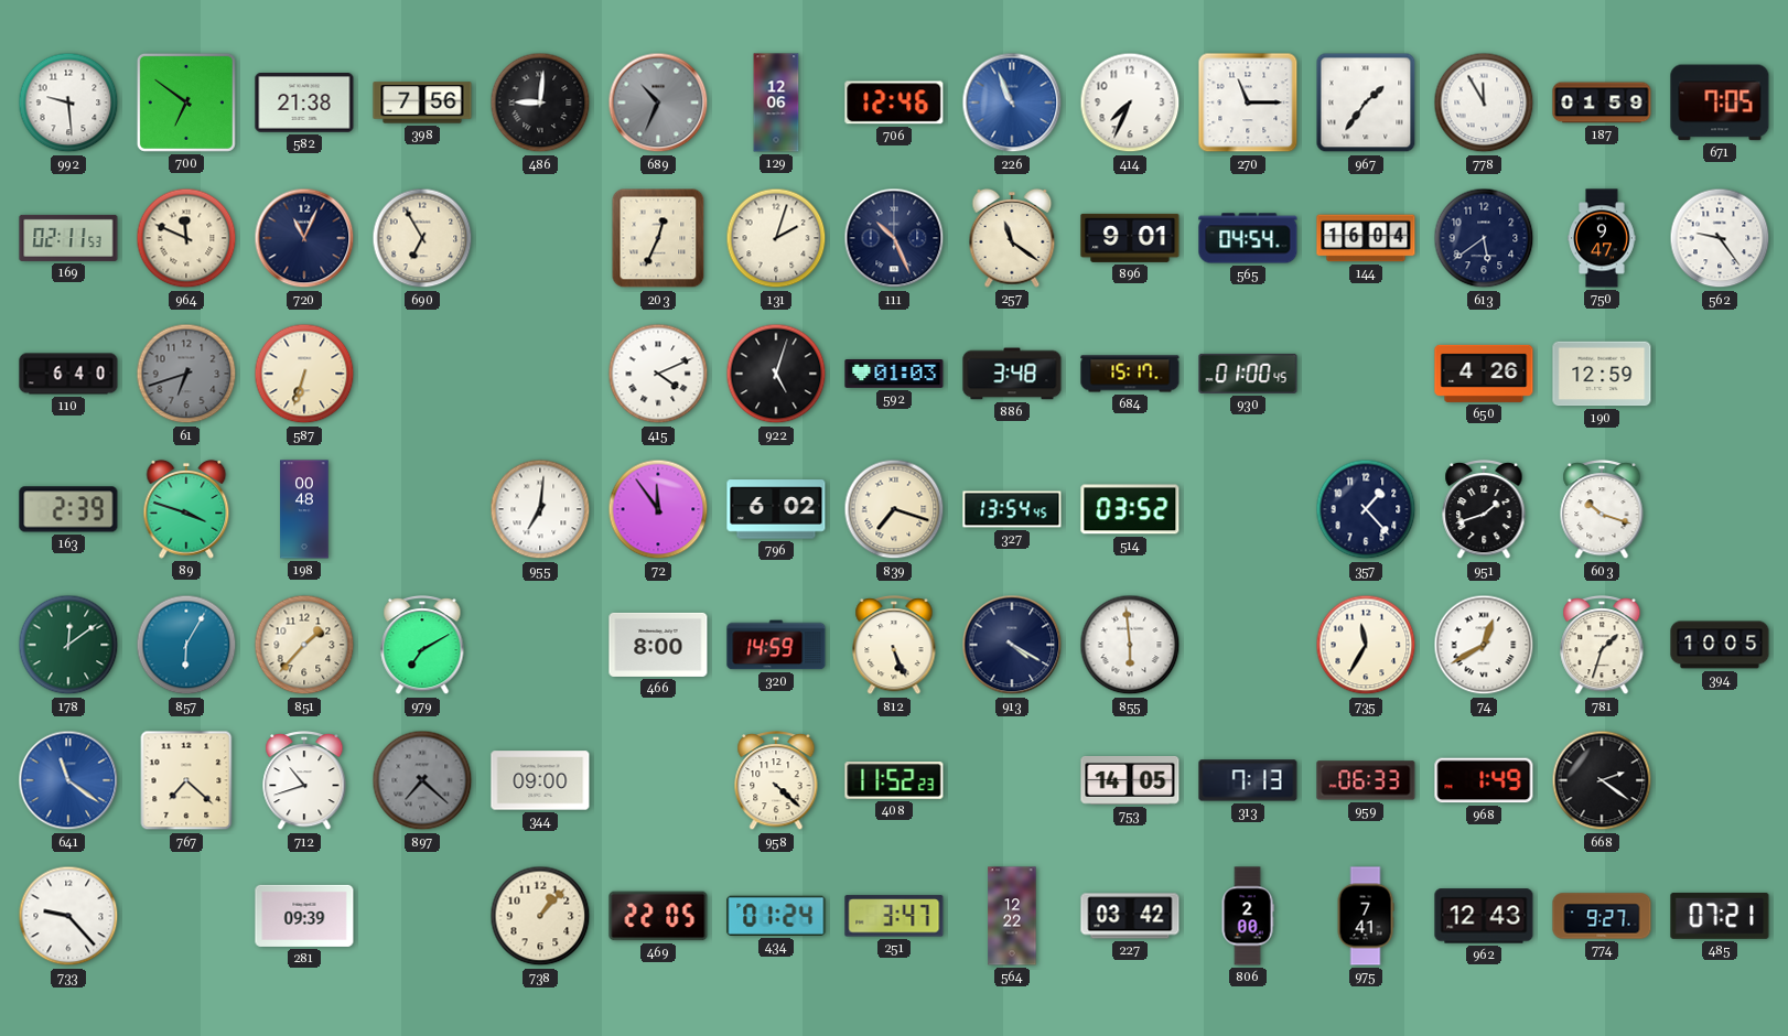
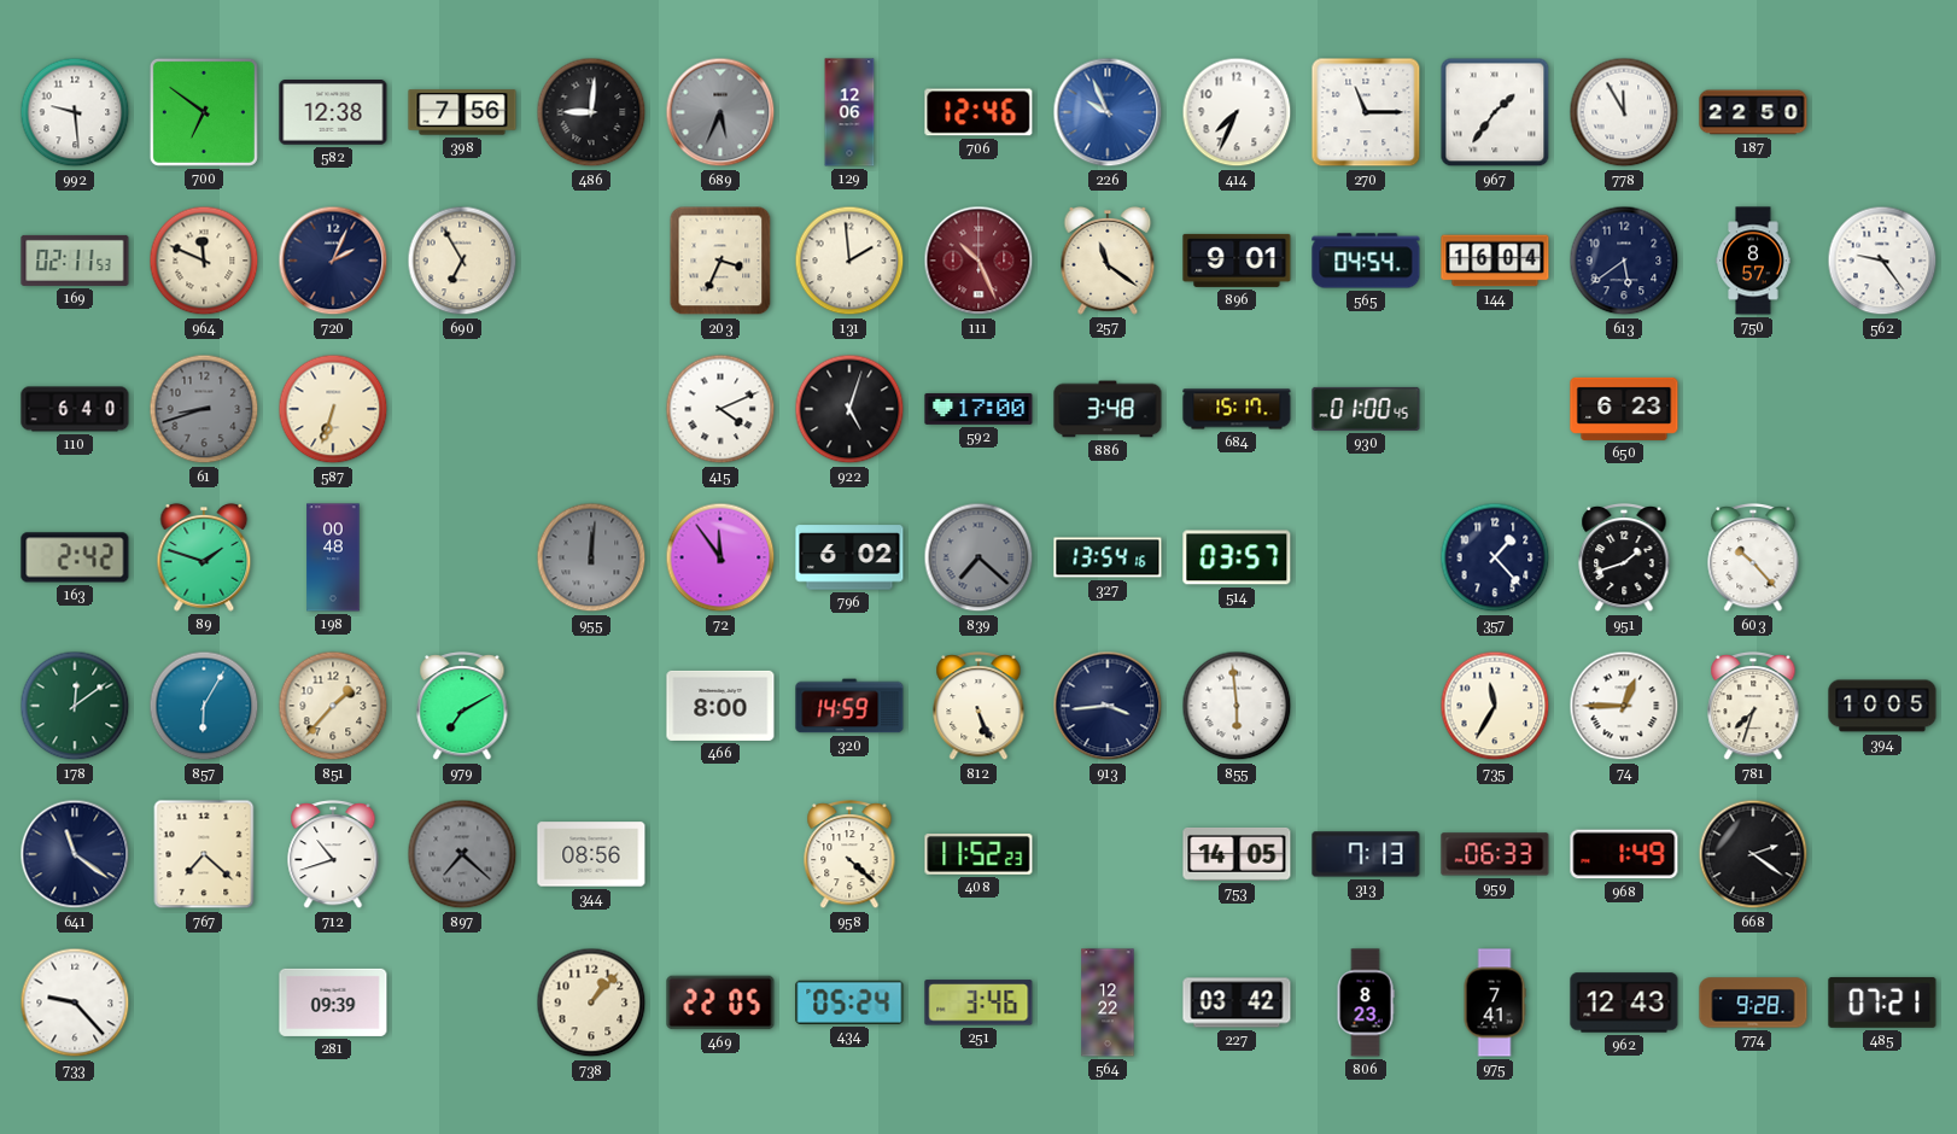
582: 21:38 -> 12:38
689: 10:34 -> 5:34
226: 10:56 -> 9:56
187: 01:59 -> 22:50
671: 7:05 -> none
720: 11:04 -> 2:04
203: 12:34 -> 3:34
131: 2:03 -> 1:59
111 dial: navy -> burgundy
750: 9:47 -> 8:57
61: 6:42 -> 8:42
592: 01:03 -> 17:00
650: 4:26 -> 6:23
190: 12:59 -> none
163: 2:39 -> 2:42
89: 3:48 -> 1:48
955: 7:01 -> 12:01
955 dial: white -> grey
839: 7:18 -> 7:22
839 dial: cream -> grey
327: 13:54:45 -> 13:54:16
514: 03:52 -> 03:57
603: 10:18 -> 10:23
913: 4:20 -> 3:44
74: 12:40 -> 12:45
781: 1:33 -> 7:33
641 dial: blue -> navy
344: 09:00 -> 08:56
434: 01:24 -> 05:24
251: 3:47 -> 3:46
806: 2:00 -> 8:23
774: 9:27 -> 9:28
